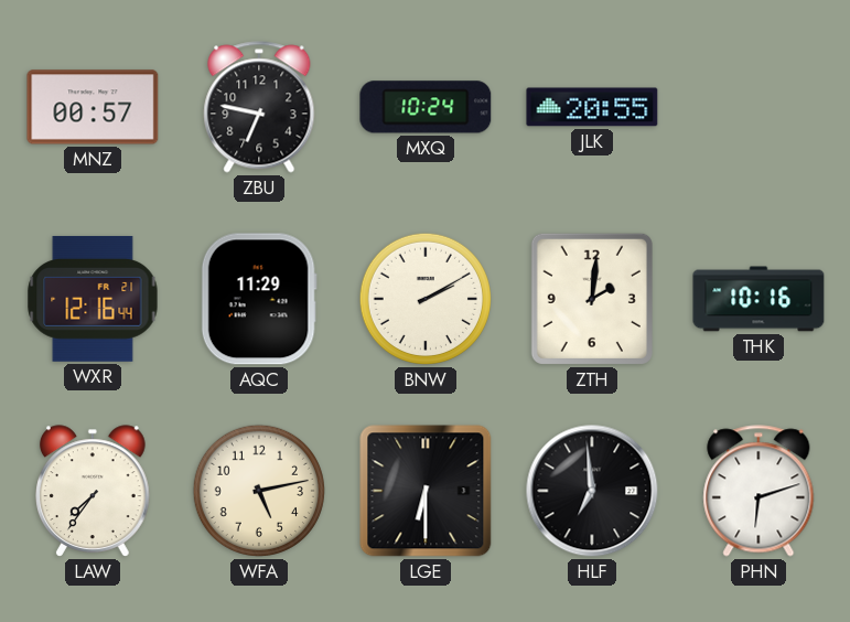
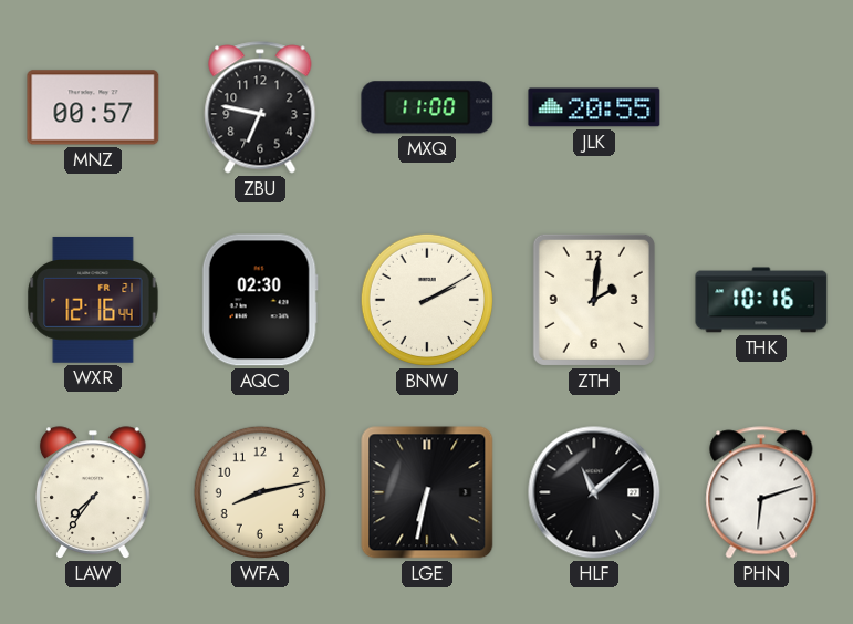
MXQ: 10:24 -> 11:00
AQC: 11:29 -> 02:30
WFA: 5:13 -> 8:13
LGE: 6:30 -> 6:32
HLF: 6:59 -> 11:08
